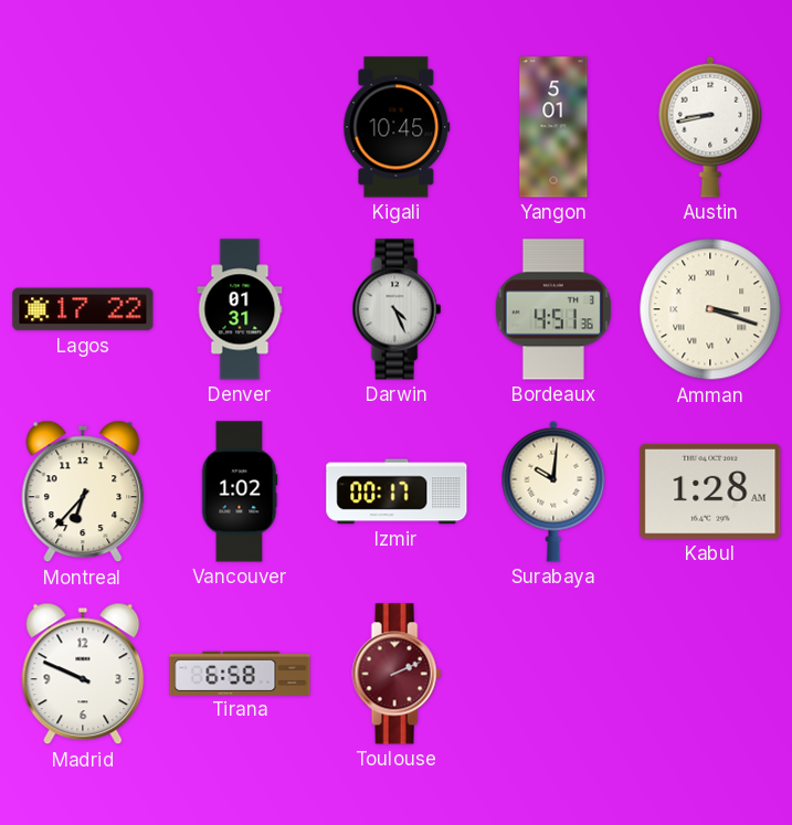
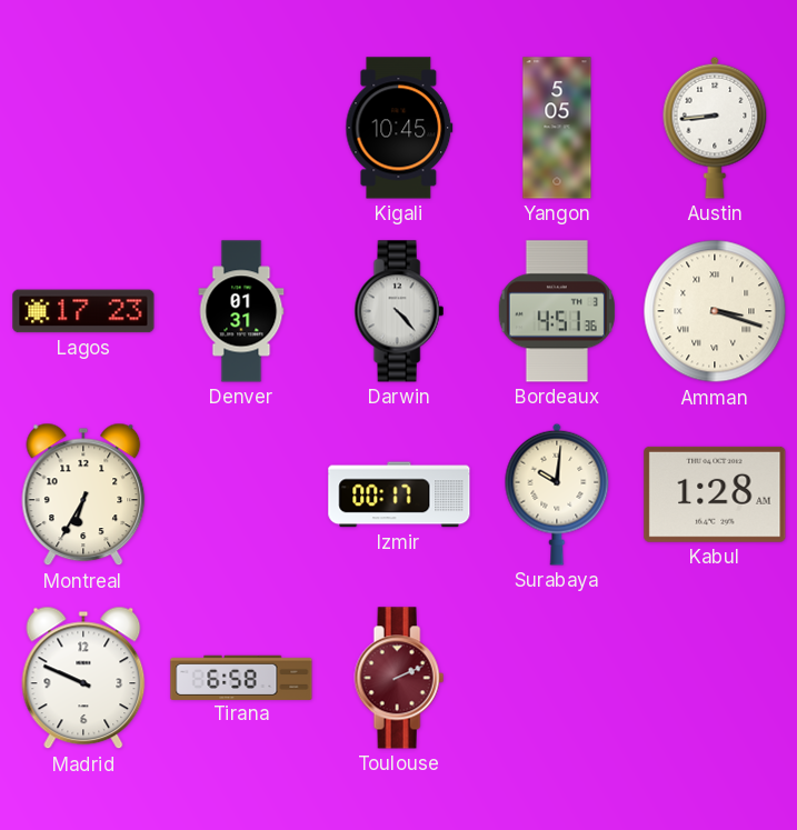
Yangon: 5:01 -> 5:05
Austin: 8:43 -> 8:44
Lagos: 17:22 -> 17:23
Darwin: 4:26 -> 4:23
Montreal: 6:37 -> 6:35
Vancouver: 1:02 -> none
